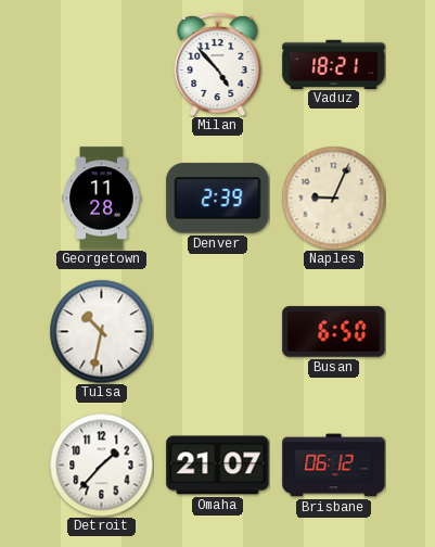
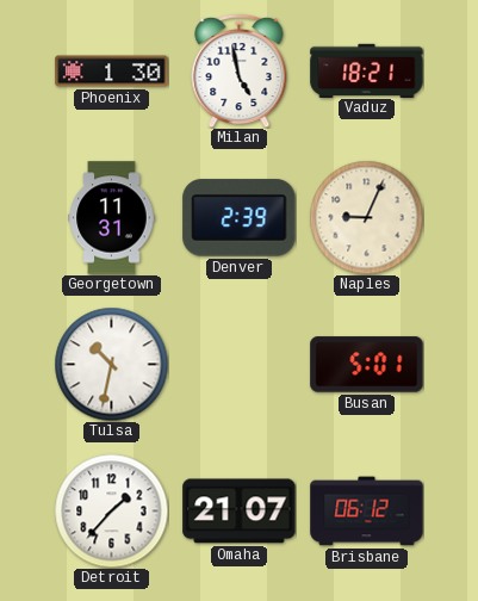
Phoenix: none -> 1:30
Milan: 4:53 -> 4:58
Georgetown: 11:28 -> 11:31
Busan: 6:50 -> 5:01
